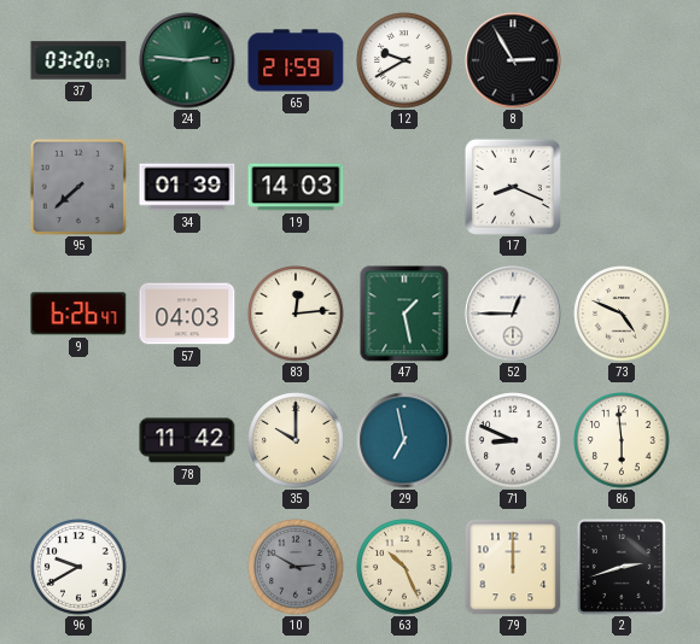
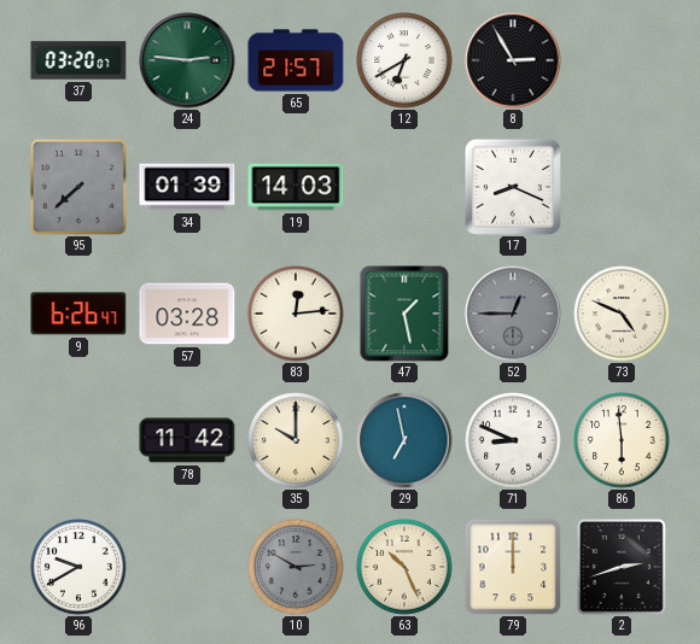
65: 21:59 -> 21:57
12: 9:40 -> 6:40
57: 04:03 -> 03:28
52 dial: white -> grey
